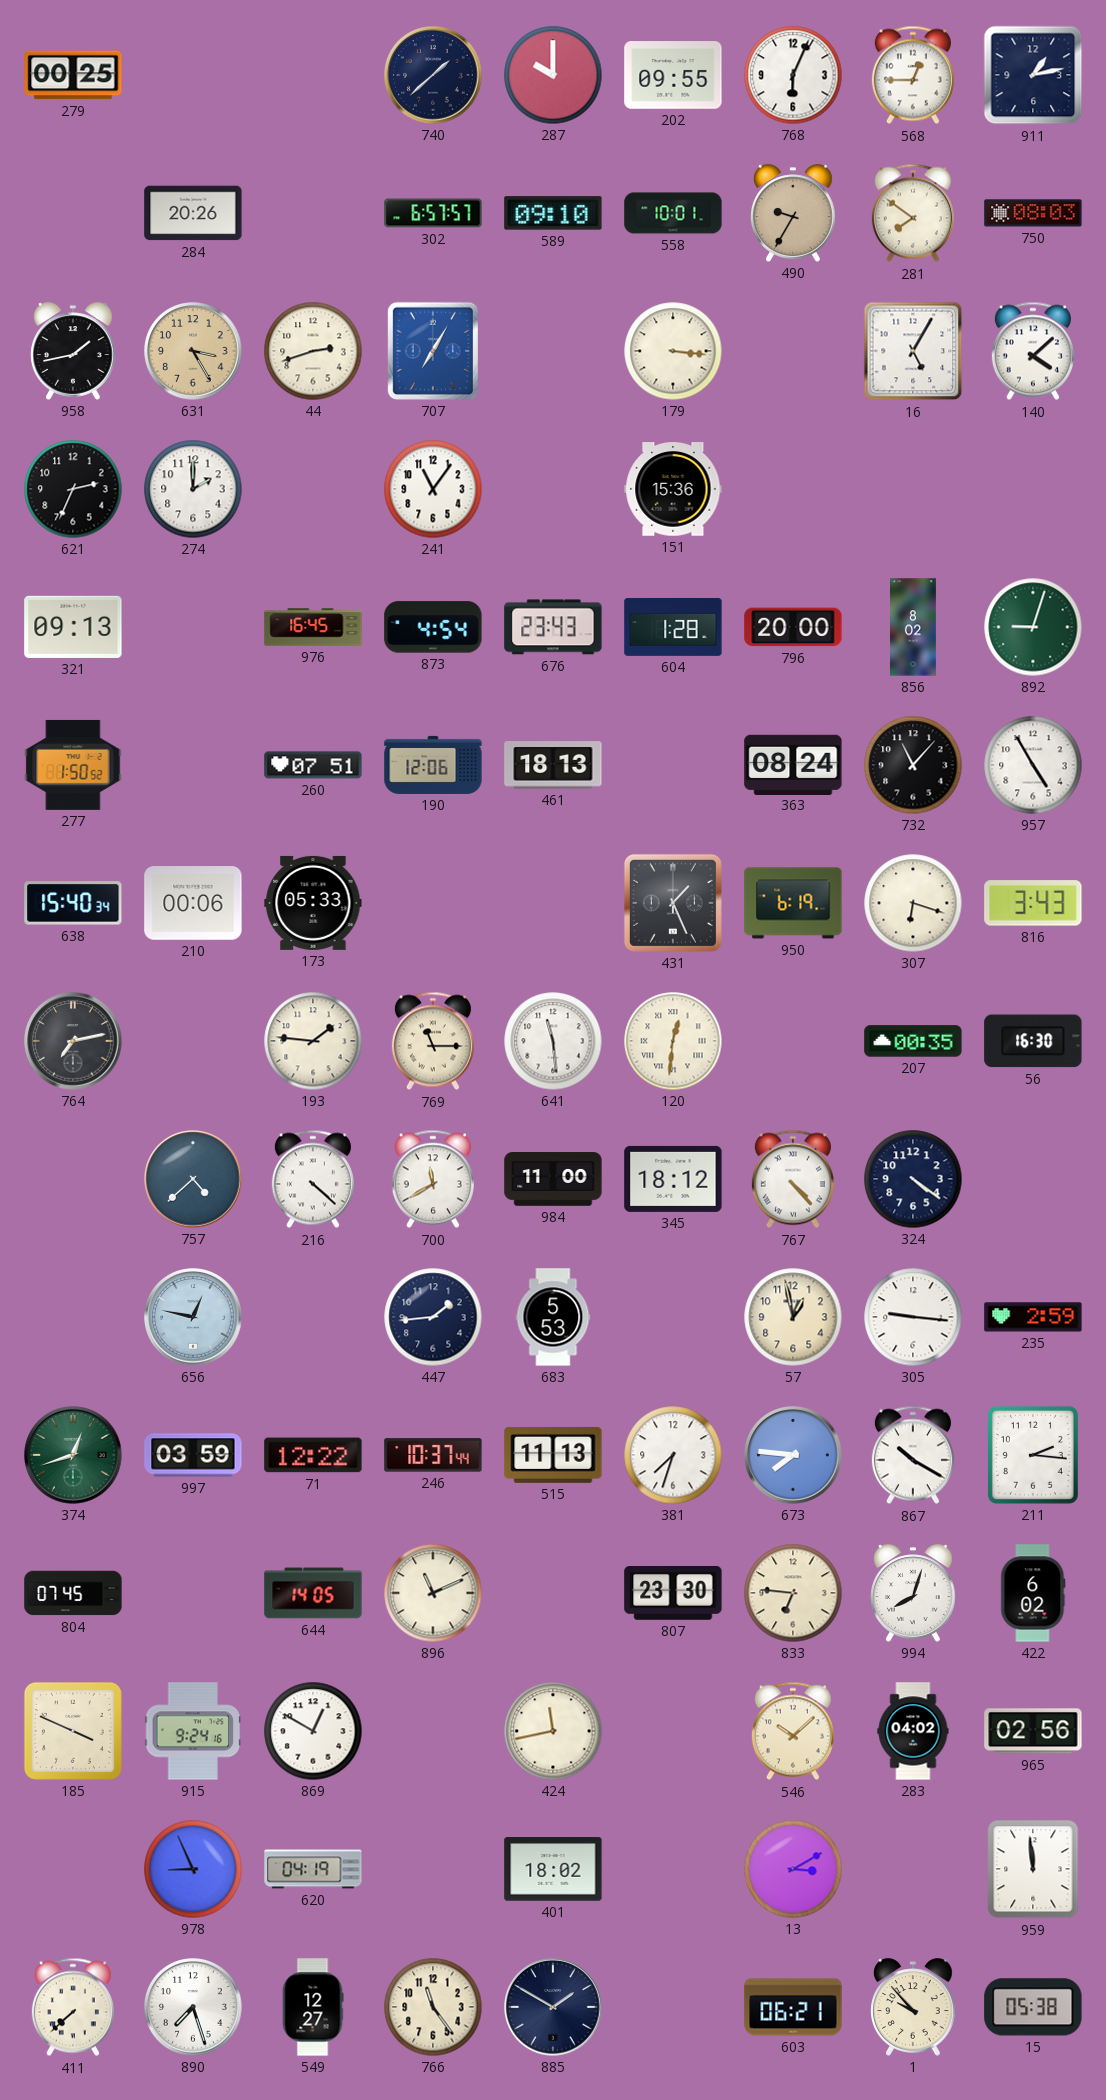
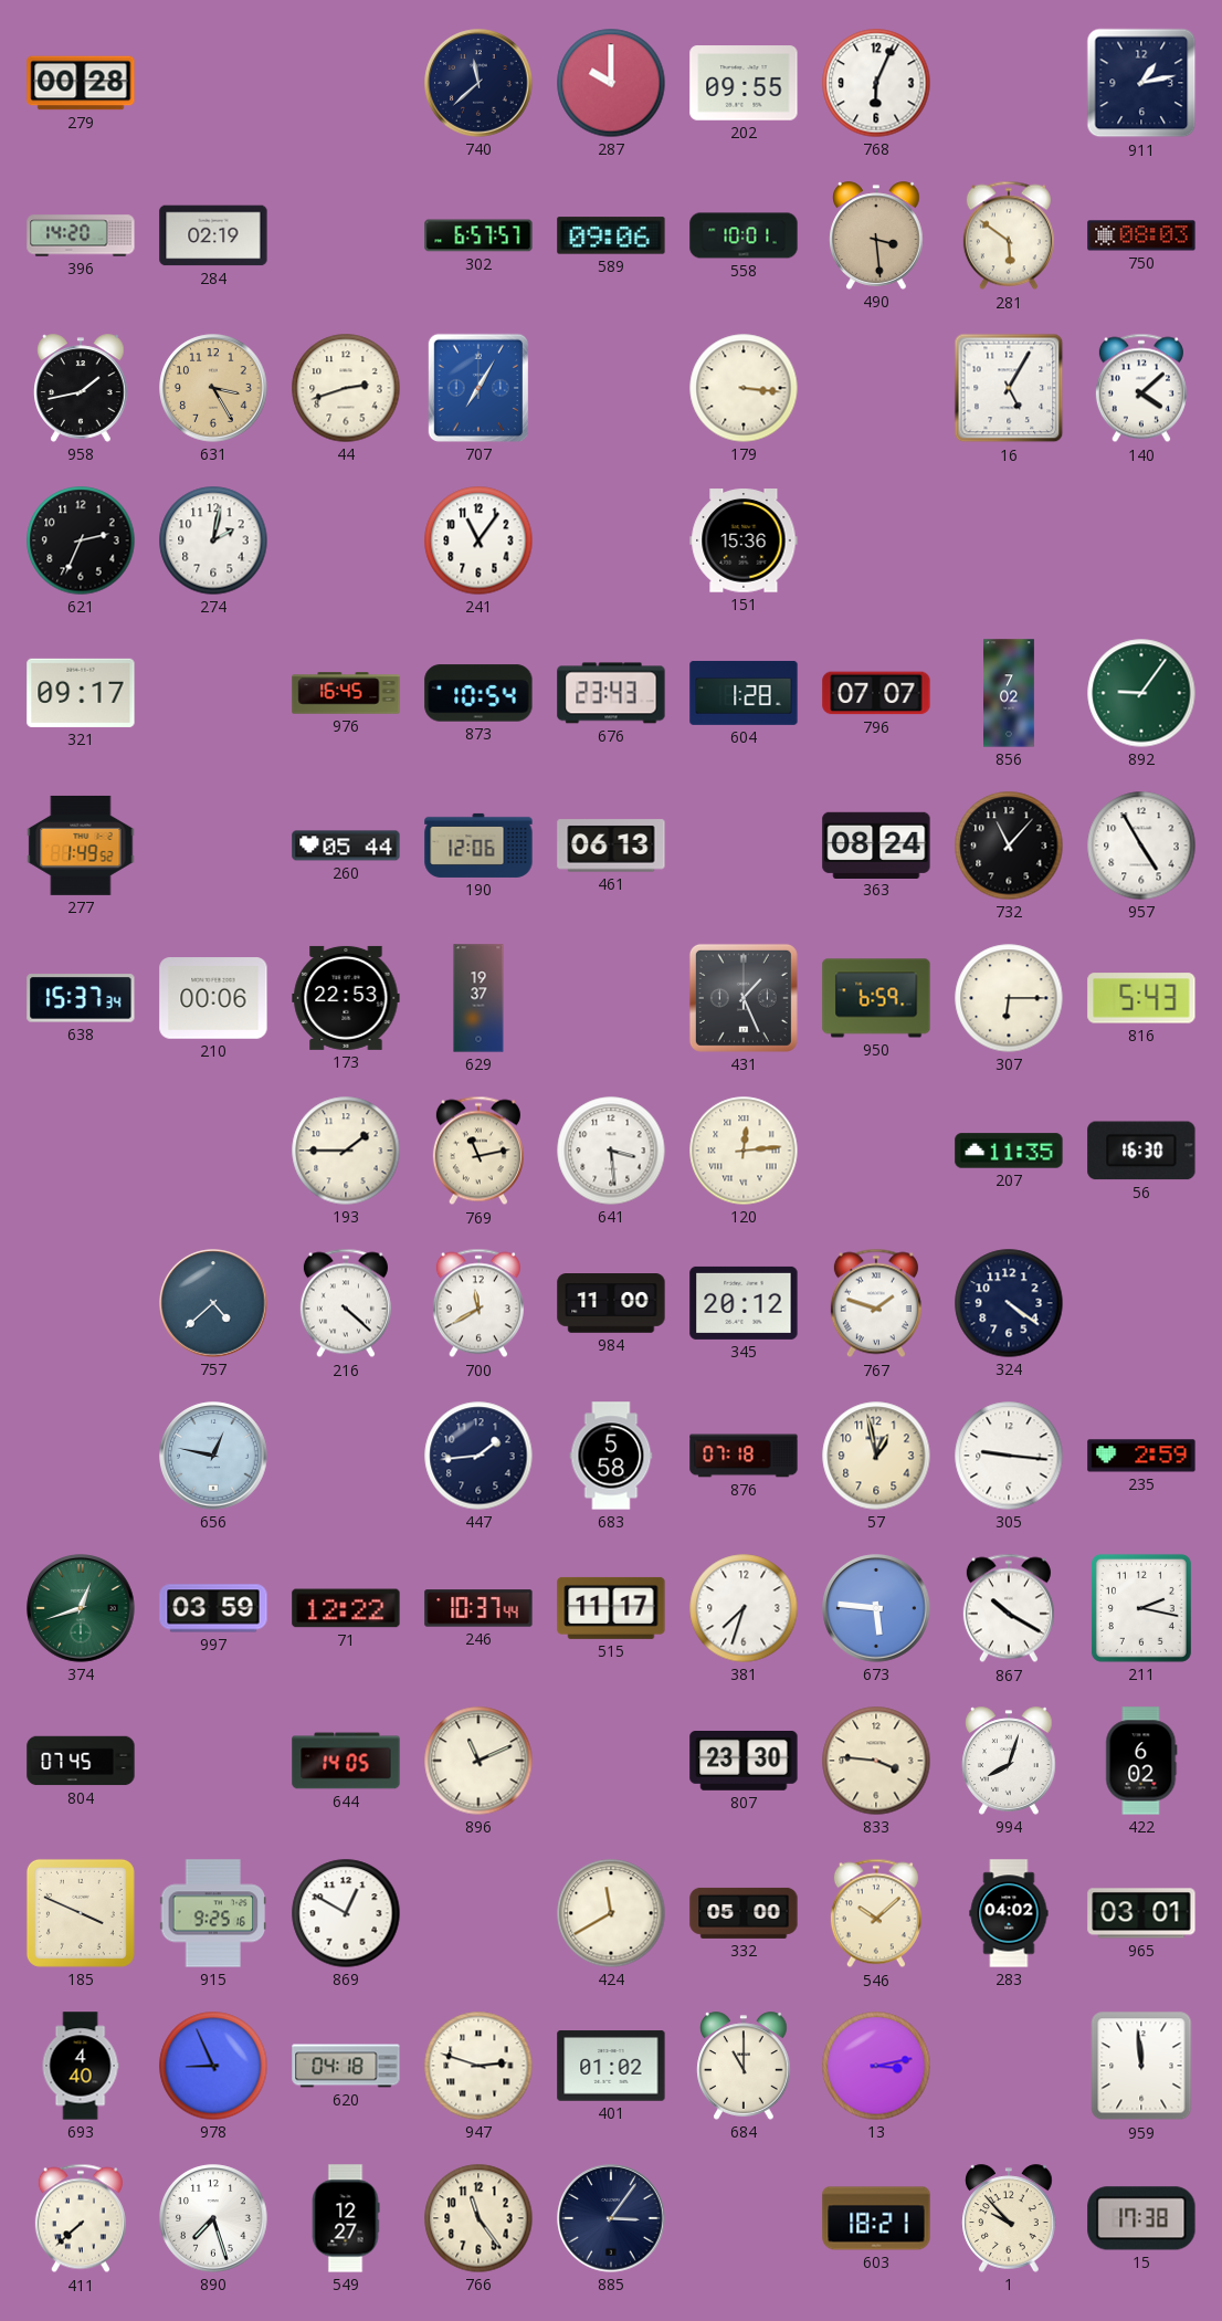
279: 00:25 -> 00:28
740: 1:38 -> 11:38
568: 12:45 -> none
396: none -> 14:20
284: 20:26 -> 02:19
589: 09:10 -> 09:06
490: 9:35 -> 3:29
281: 7:51 -> 5:51
274: 2:00 -> 2:02
321: 09:13 -> 09:17
873: 4:54 -> 10:54
796: 20:00 -> 07:07
856: 8:02 -> 7:02
892: 9:03 -> 9:06
277: 1:50 -> 1:49
260: 07:51 -> 05:44
461: 18:13 -> 06:13
638: 15:40 -> 15:37
173: 05:33 -> 22:53
629: none -> 19:37
950: 6:19 -> 6:59
307: 6:18 -> 6:15
816: 3:43 -> 5:43
764: 7:13 -> none
193: 1:46 -> 1:45
769: 11:15 -> 11:13
641: 11:29 -> 3:29
120: 12:31 -> 12:14
207: 00:35 -> 11:35
345: 18:12 -> 20:12
767: 4:23 -> 1:48
683: 5:53 -> 5:58
876: none -> 07:18
515: 11:13 -> 11:17
673: 7:46 -> 5:46
211: 2:16 -> 2:17
833: 6:46 -> 3:46
915: 9:24 -> 9:25
424: 11:43 -> 11:40
332: none -> 05:00
965: 02:56 -> 03:01
693: none -> 4:40
620: 04:19 -> 04:18
947: none -> 2:48
401: 18:02 -> 01:02
684: none -> 11:00
13: 3:10 -> 3:13
885: 1:50 -> 3:06
603: 06:21 -> 18:21
15: 05:38 -> 17:38
